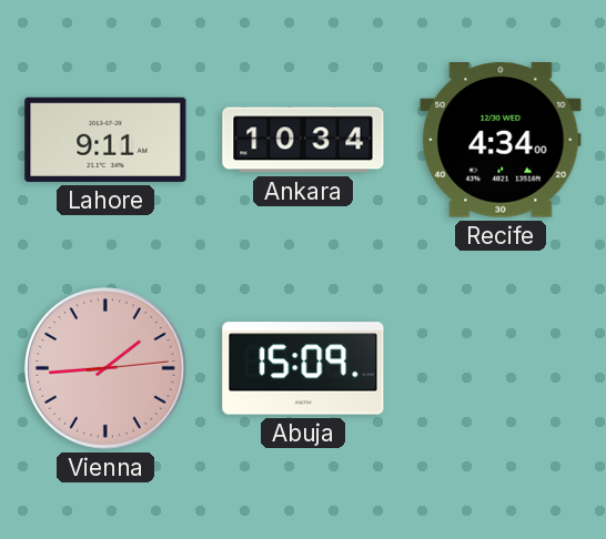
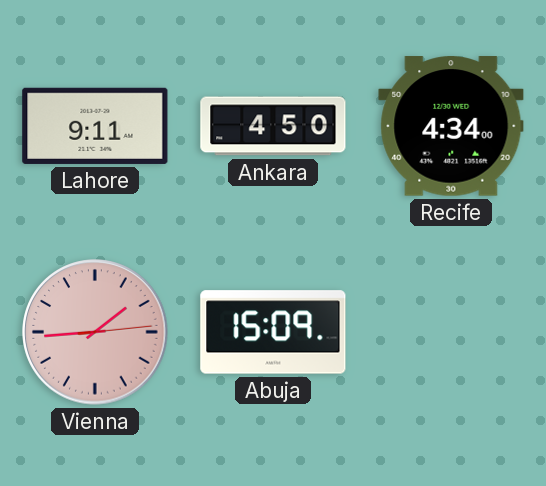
Ankara: 10:34 -> 4:50
